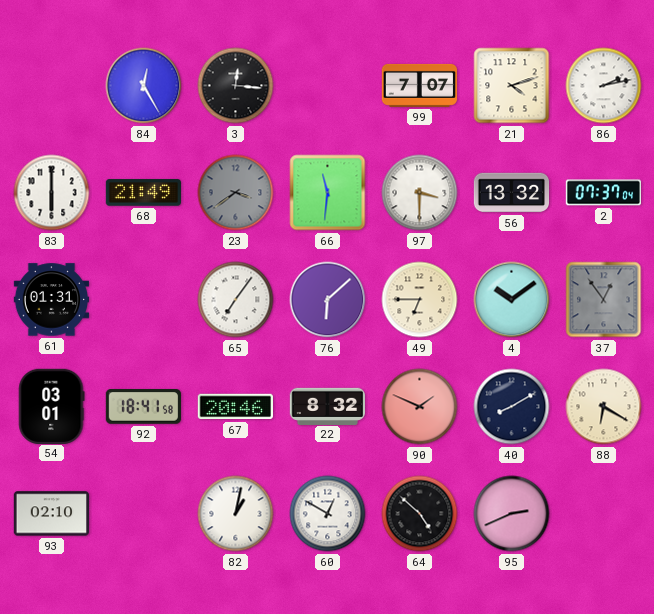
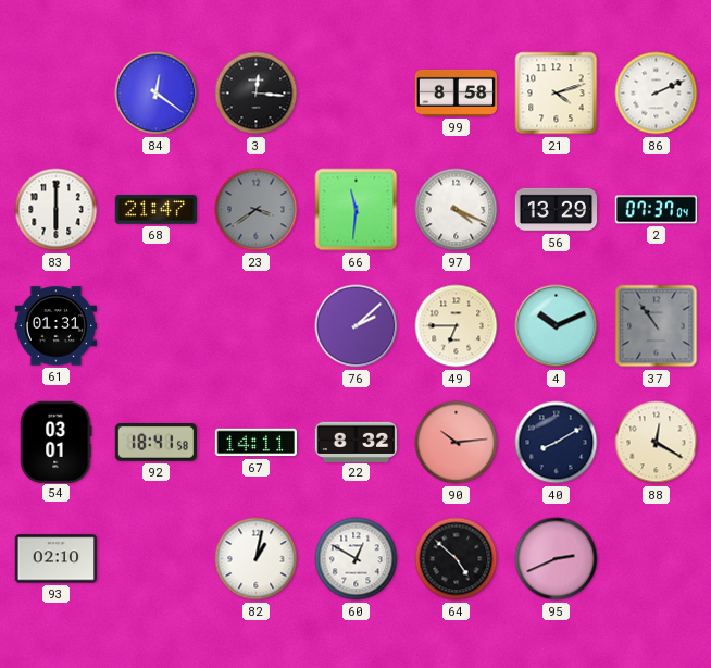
84: 12:25 -> 12:21
99: 7:07 -> 8:58
86: 2:13 -> 2:11
68: 21:49 -> 21:47
97: 3:30 -> 4:19
56: 13:32 -> 13:29
65: 7:06 -> none
76: 6:08 -> 2:08
4: 10:09 -> 10:11
37: 12:54 -> 10:54
67: 20:46 -> 14:11
90: 1:49 -> 10:14
88: 6:20 -> 12:20
